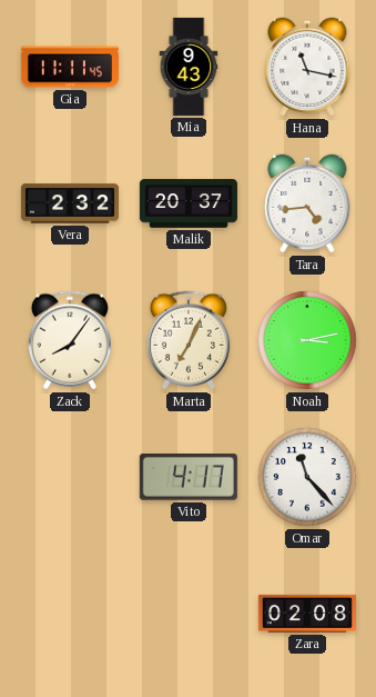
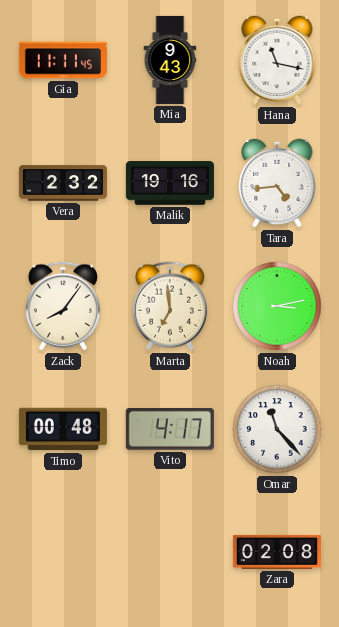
Malik: 20:37 -> 19:16
Marta: 7:04 -> 6:59
Timo: none -> 00:48
